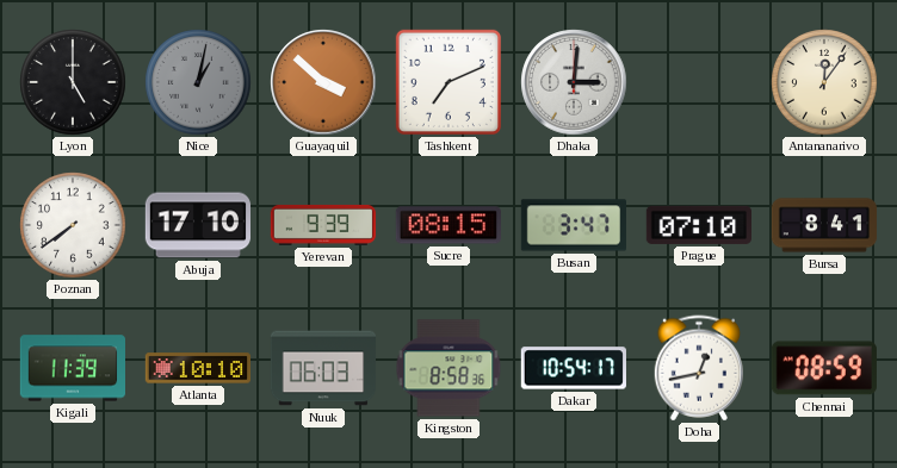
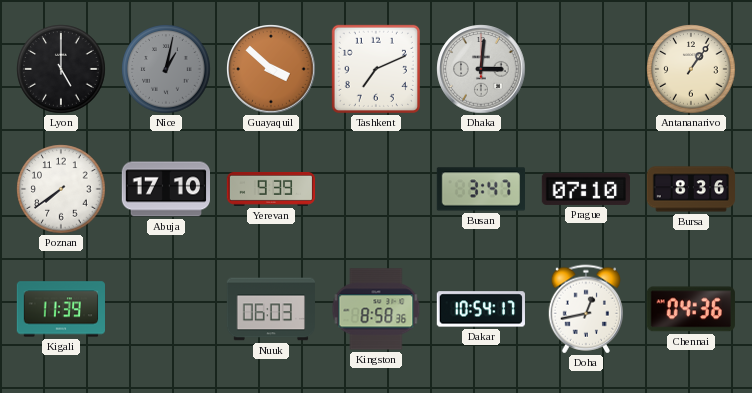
Antananarivo: 12:06 -> 1:06
Sucre: 08:15 -> none
Bursa: 8:41 -> 8:36
Atlanta: 10:10 -> none
Chennai: 08:59 -> 04:36
